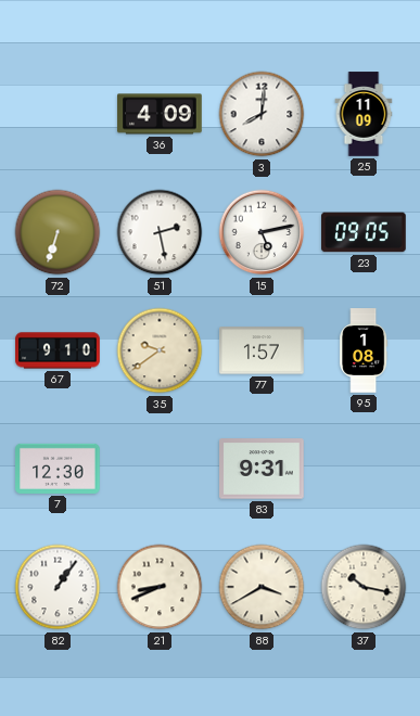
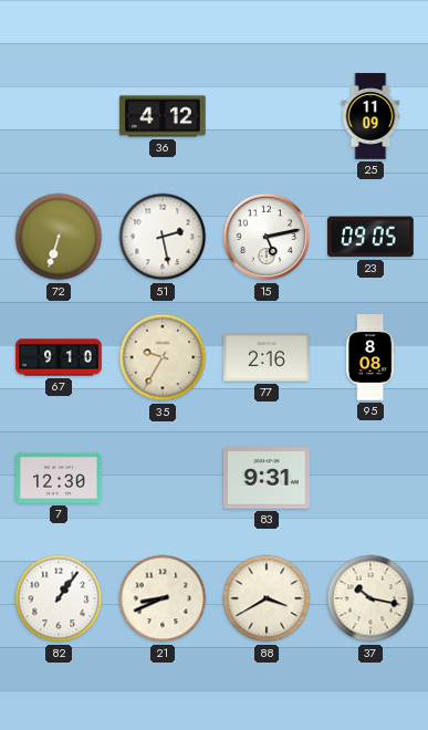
36: 4:09 -> 4:12
3: 8:01 -> none
35: 9:39 -> 9:35
77: 1:57 -> 2:16
95: 1:08 -> 8:08
